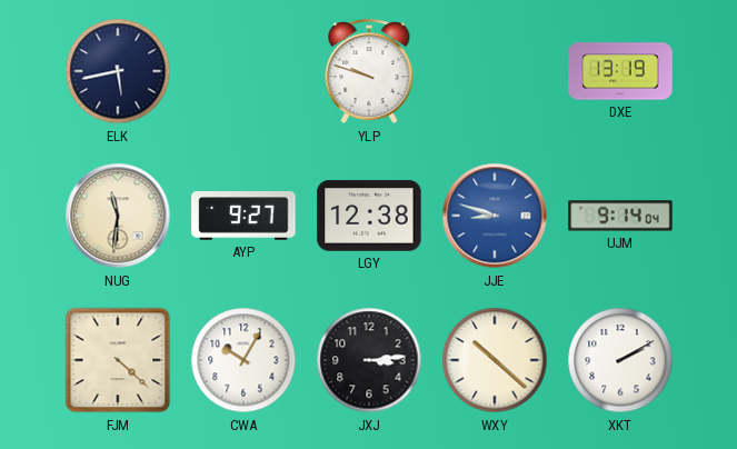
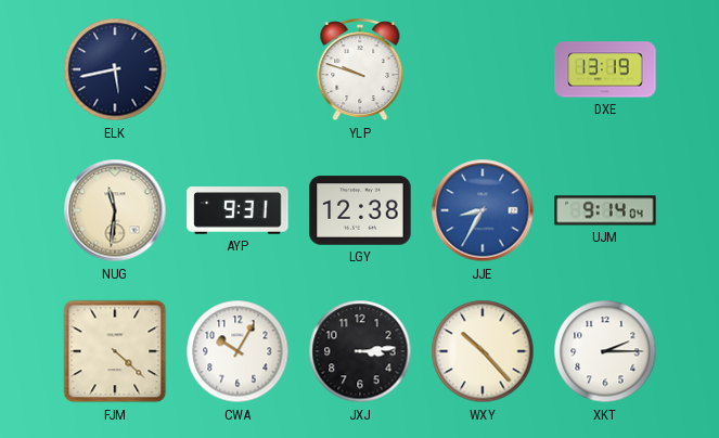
AYP: 9:27 -> 9:31
JJE: 8:48 -> 8:35
WXY: 10:22 -> 10:23
XKT: 2:10 -> 2:15
